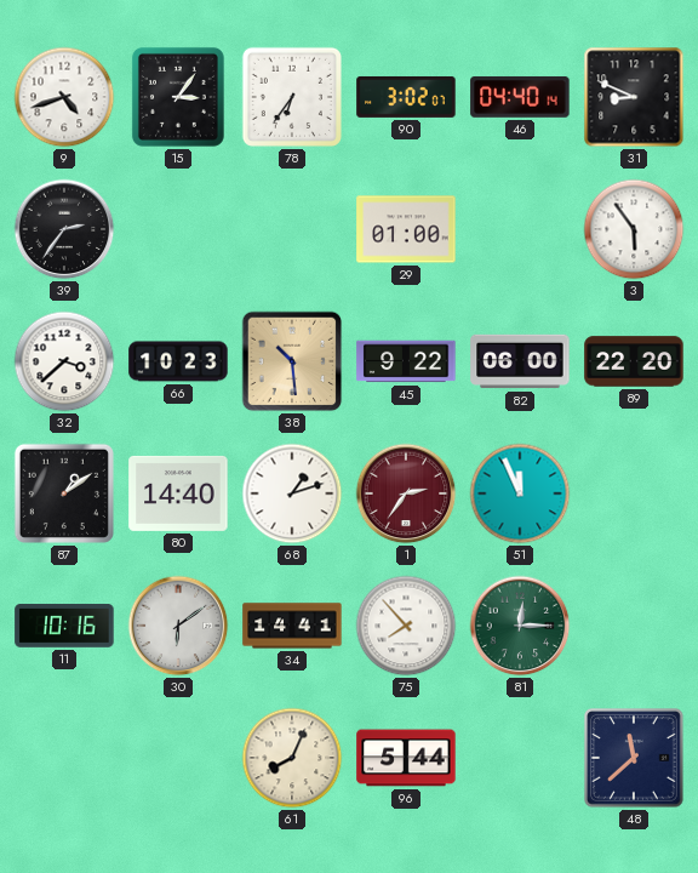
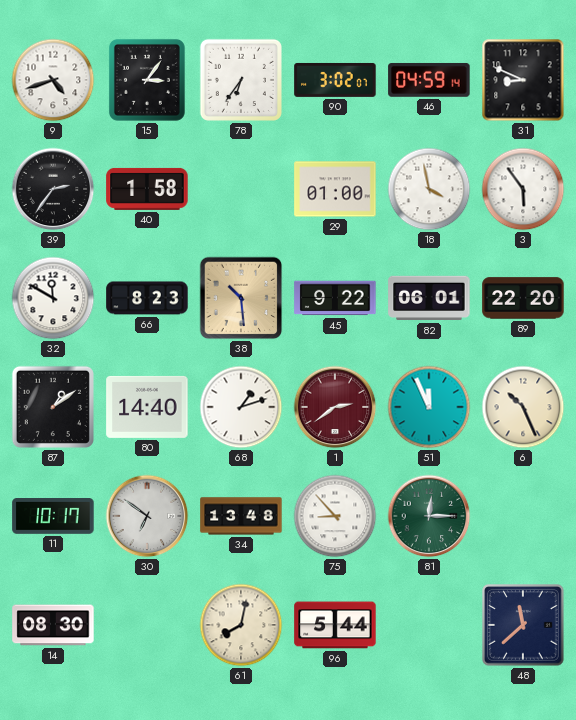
46: 04:40 -> 04:59
40: none -> 1:58
18: none -> 3:58
32: 3:38 -> 11:50
66: 10:23 -> 8:23
82: 06:00 -> 06:01
1: 2:36 -> 2:39
6: none -> 10:26
11: 10:16 -> 10:17
30: 6:09 -> 6:51
34: 14:41 -> 13:48
75: 7:53 -> 8:53
14: none -> 08:30
61: 8:04 -> 8:02
